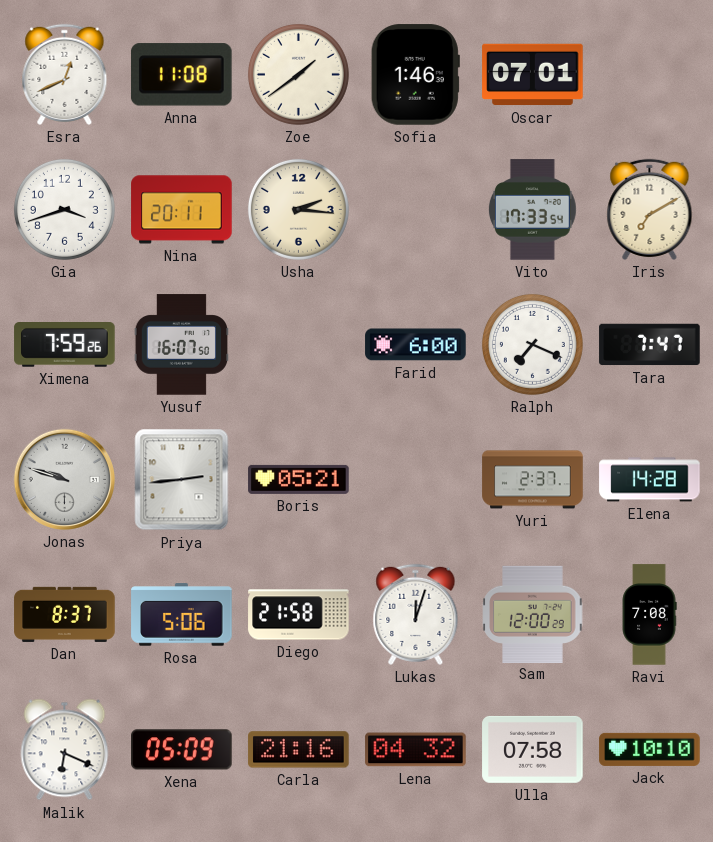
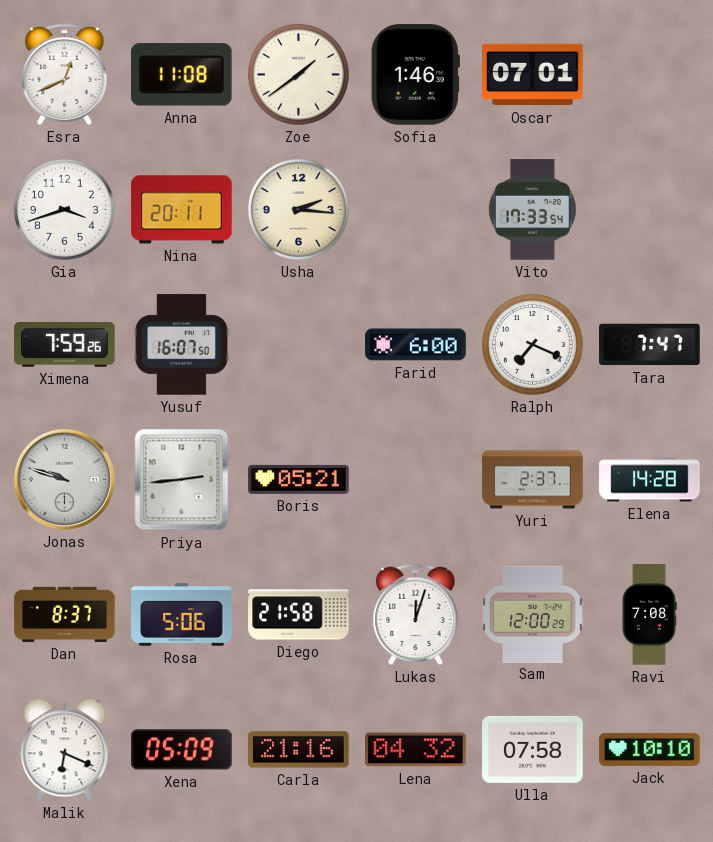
Iris: 7:10 -> none
